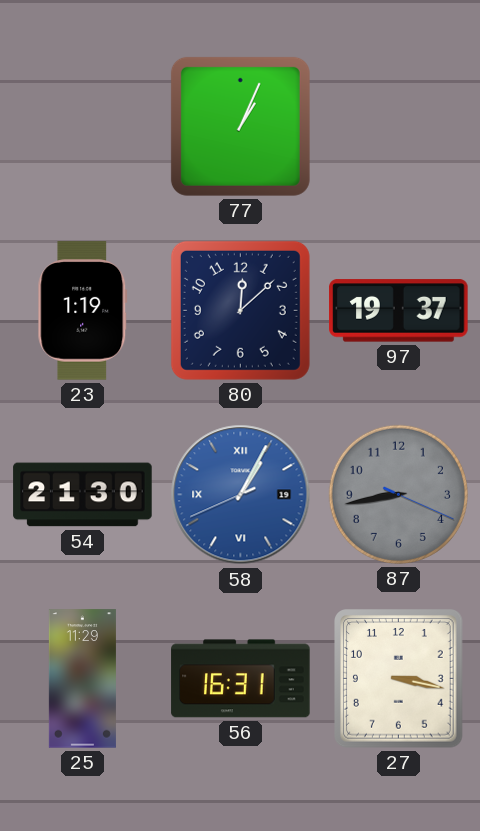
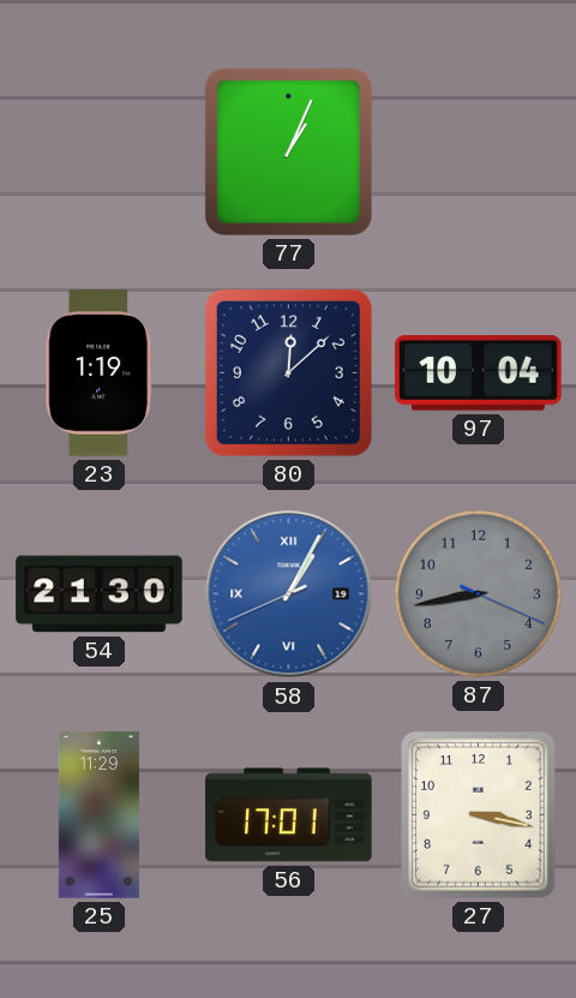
97: 19:37 -> 10:04
56: 16:31 -> 17:01
